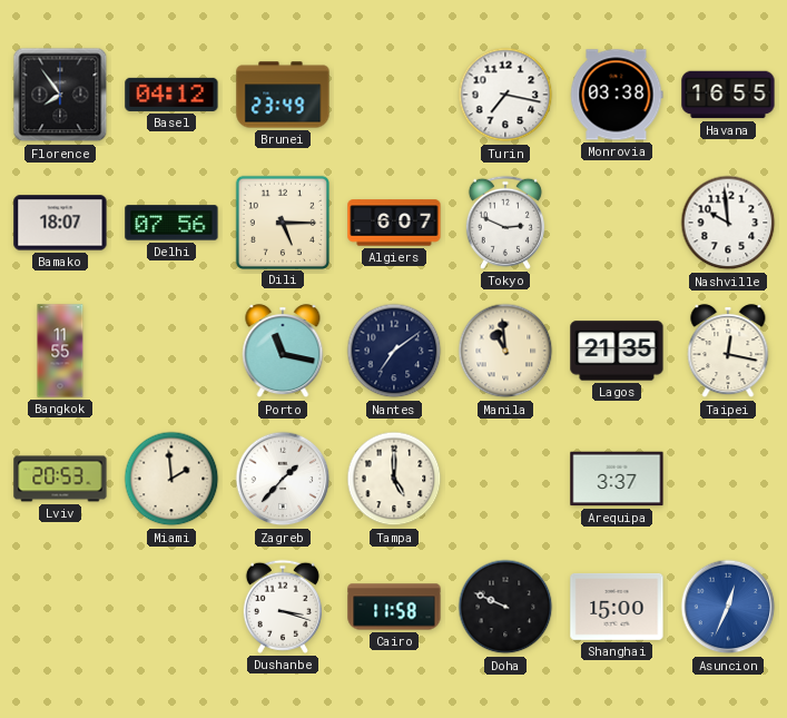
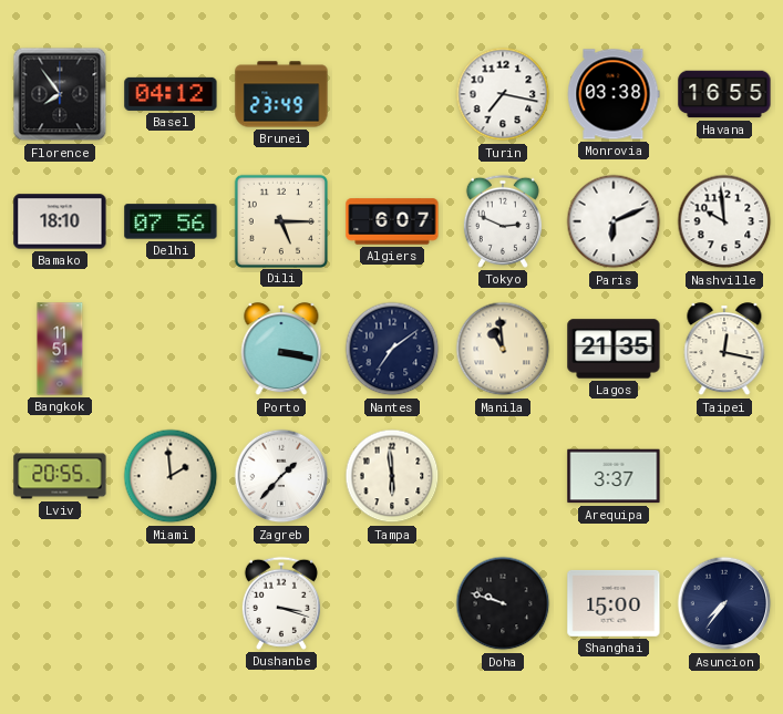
Bamako: 18:07 -> 18:10
Paris: none -> 6:11
Bangkok: 11:55 -> 11:51
Porto: 11:17 -> 3:17
Lviv: 20:53 -> 20:55
Tampa: 5:00 -> 5:59
Cairo: 11:58 -> none
Doha: 9:49 -> 9:48
Asuncion: 12:34 -> 7:36
Asuncion dial: blue -> navy
